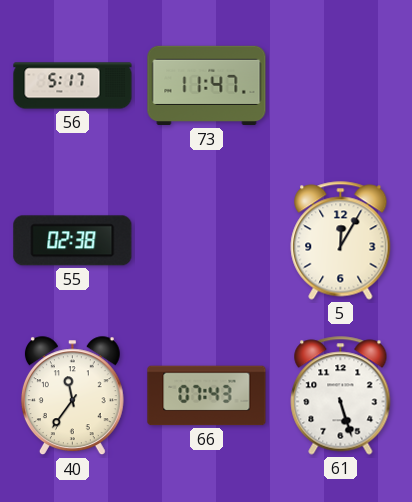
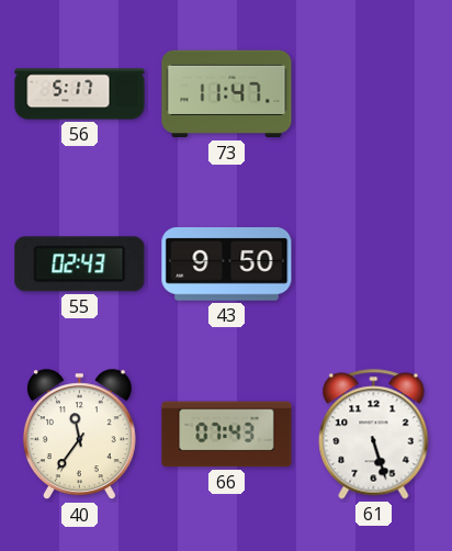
55: 02:38 -> 02:43
43: none -> 9:50
5: 12:05 -> none
